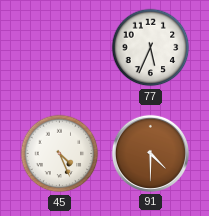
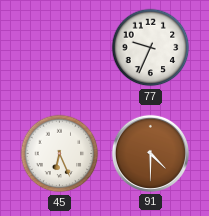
77: 5:34 -> 9:34
45: 4:26 -> 6:26
